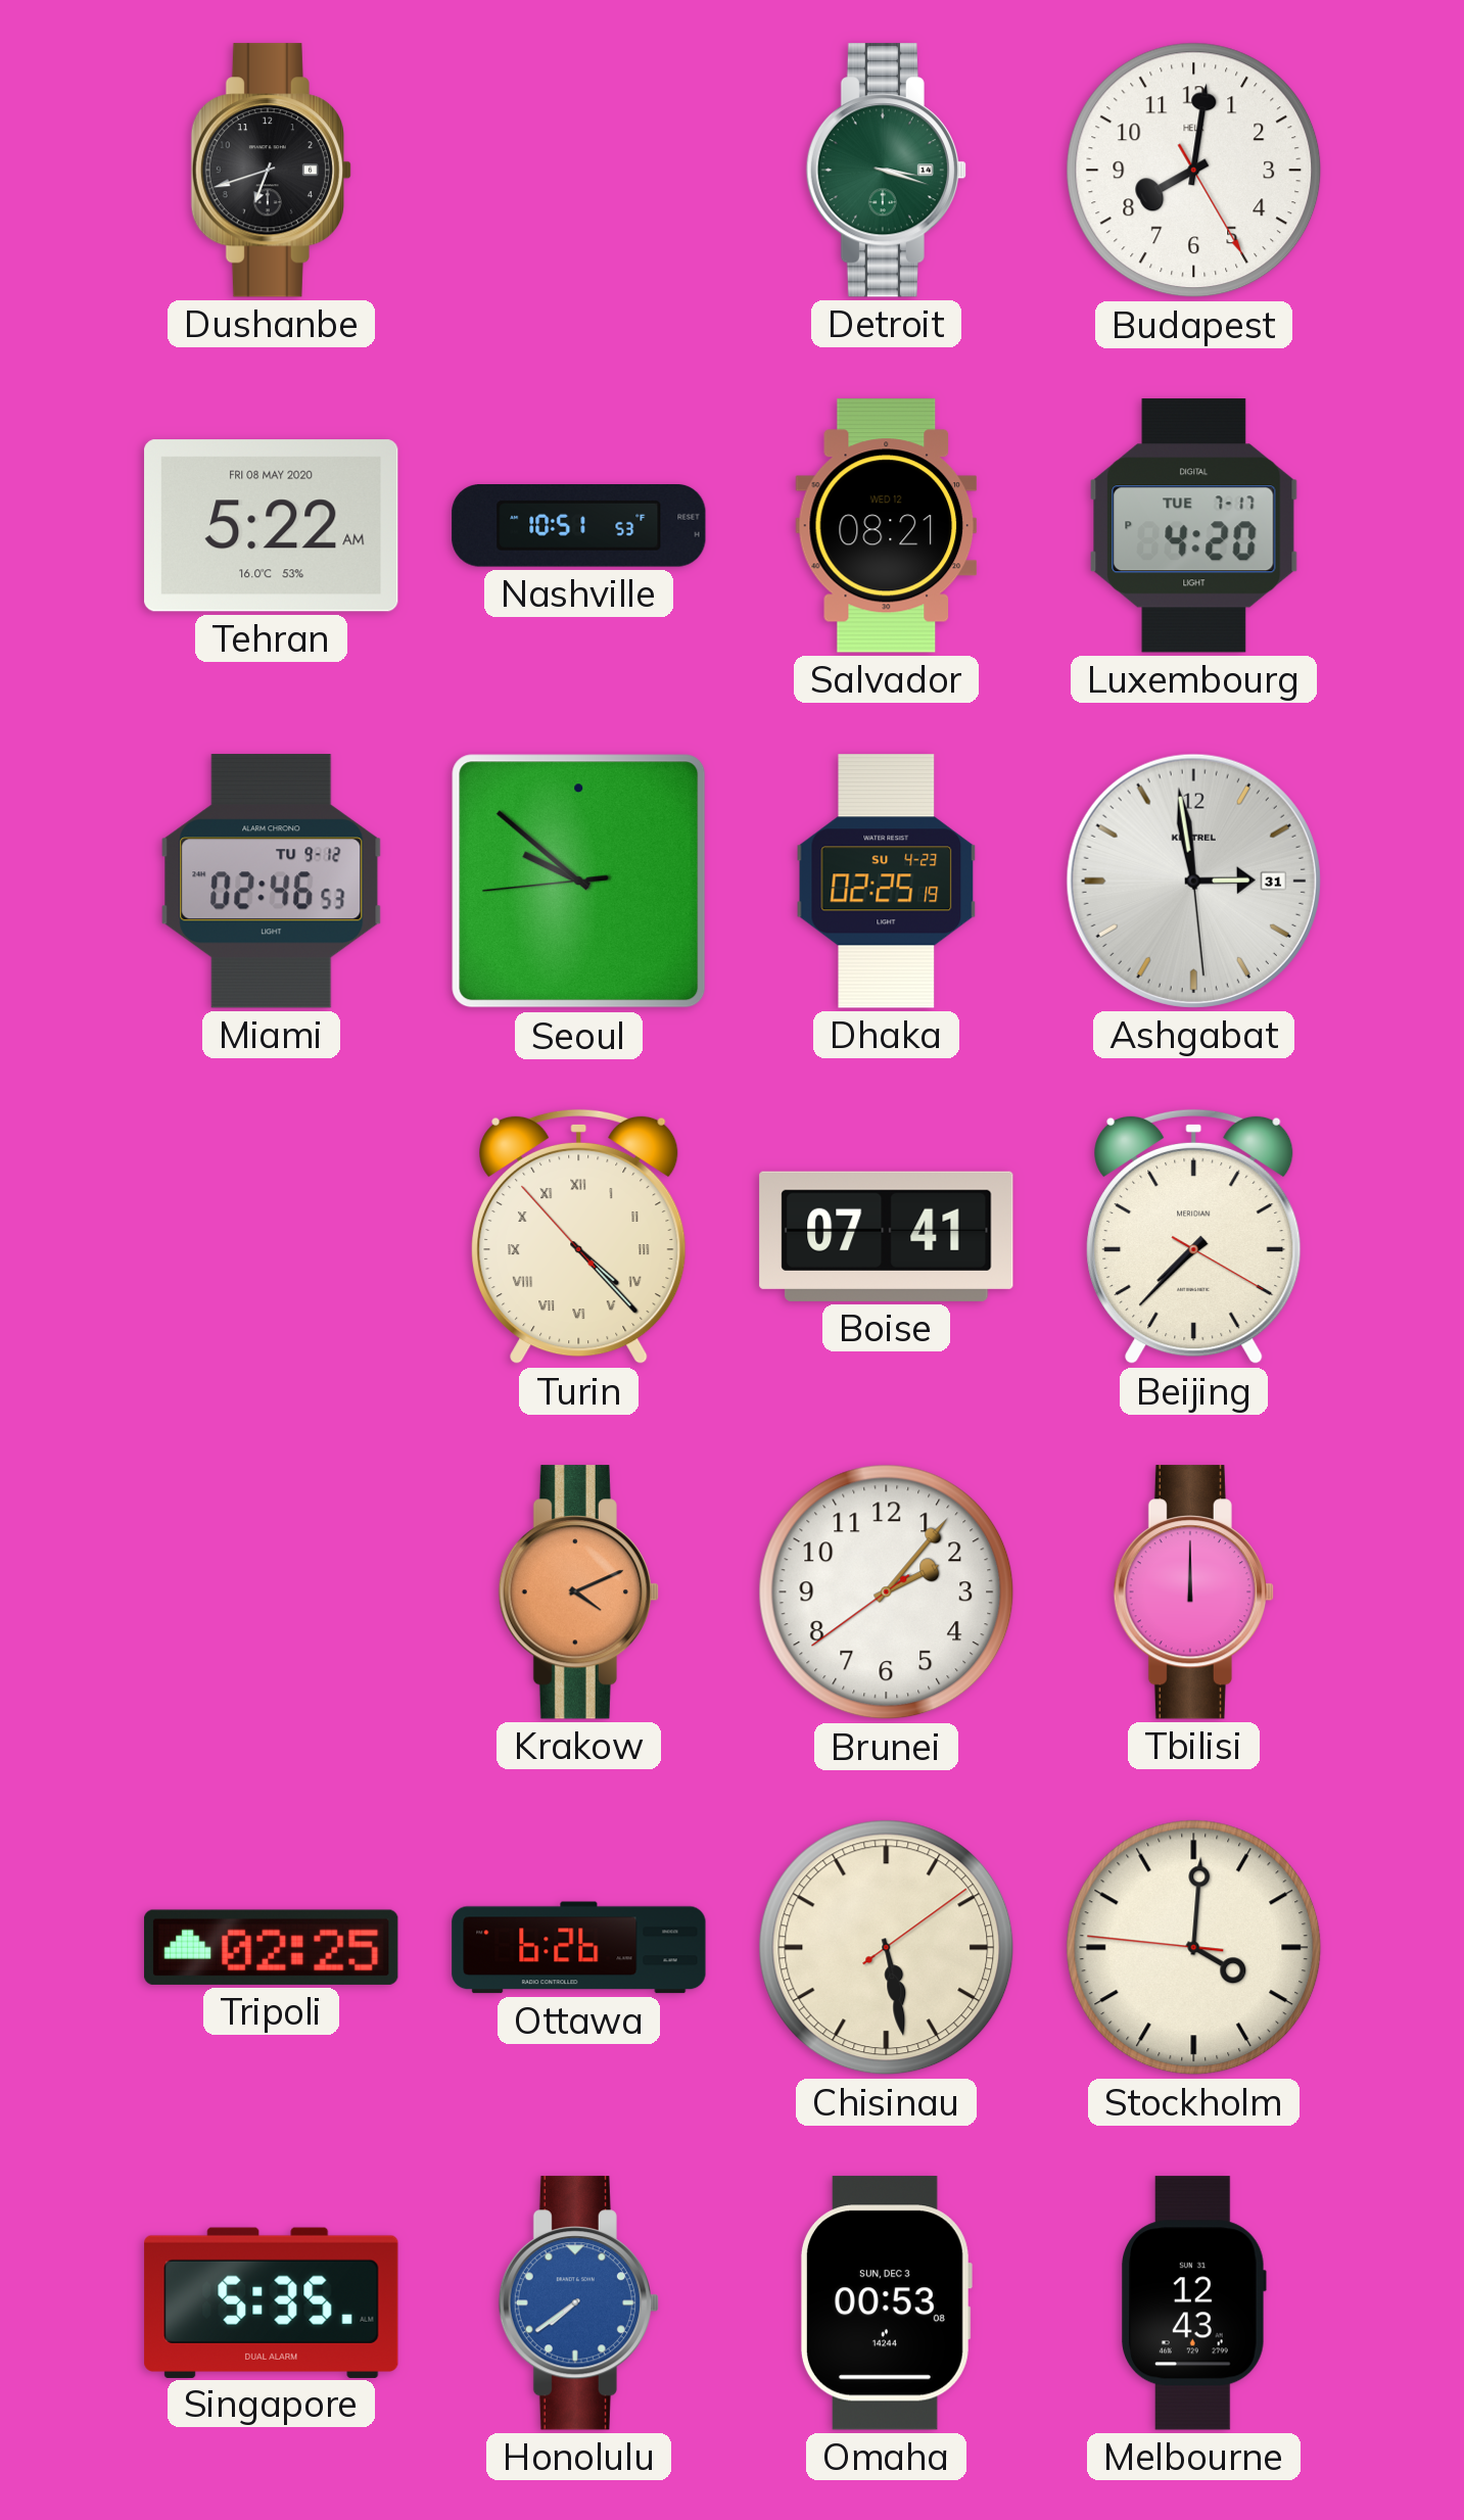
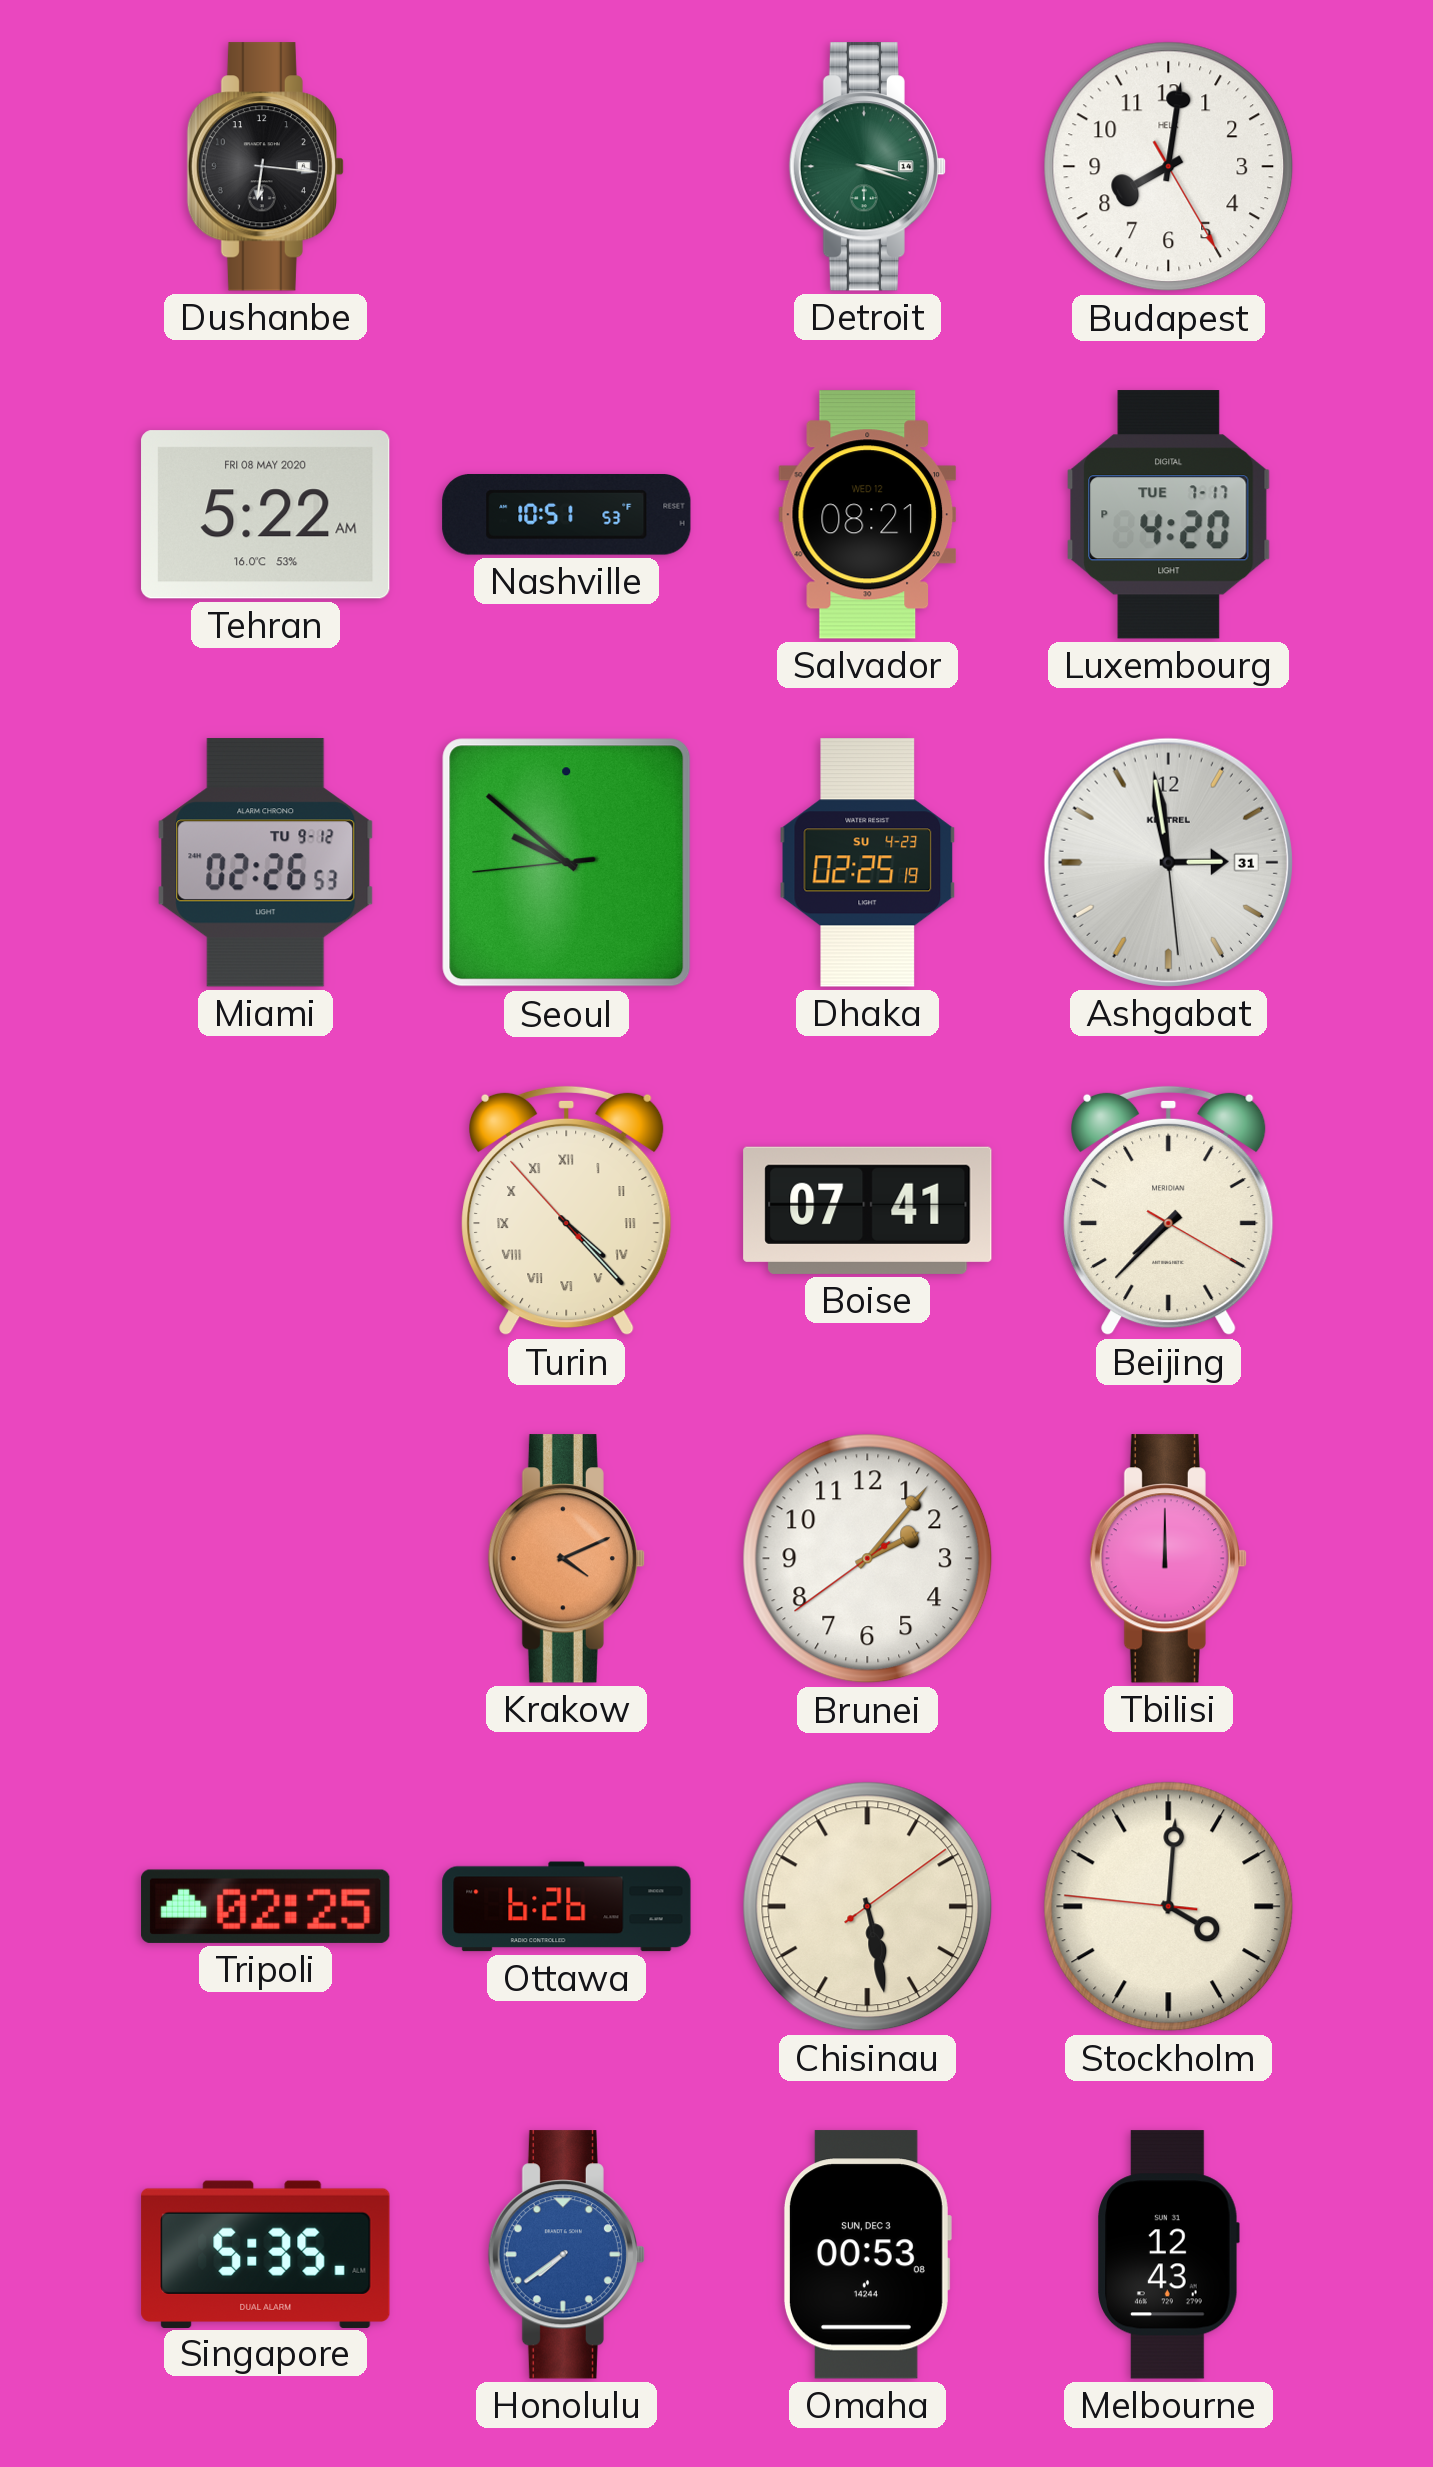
Dushanbe: 6:42 -> 6:16
Miami: 02:46 -> 02:26
